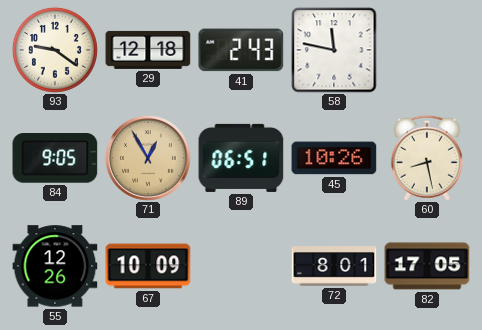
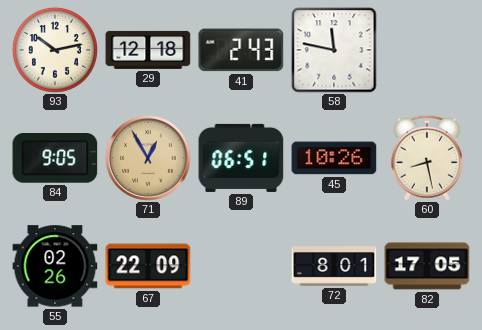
93: 9:21 -> 10:13
55: 12:26 -> 02:26
67: 10:09 -> 22:09
